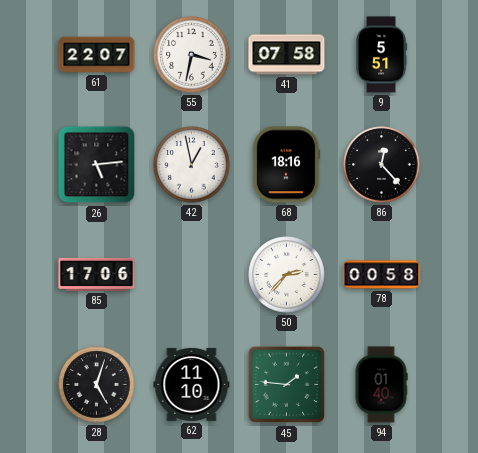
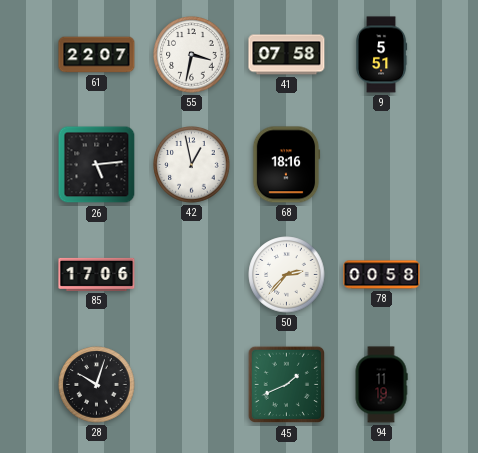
86: 12:23 -> none
28: 5:03 -> 10:03
62: 11:10 -> none
45: 1:46 -> 1:41
94: 01:40 -> 11:19
